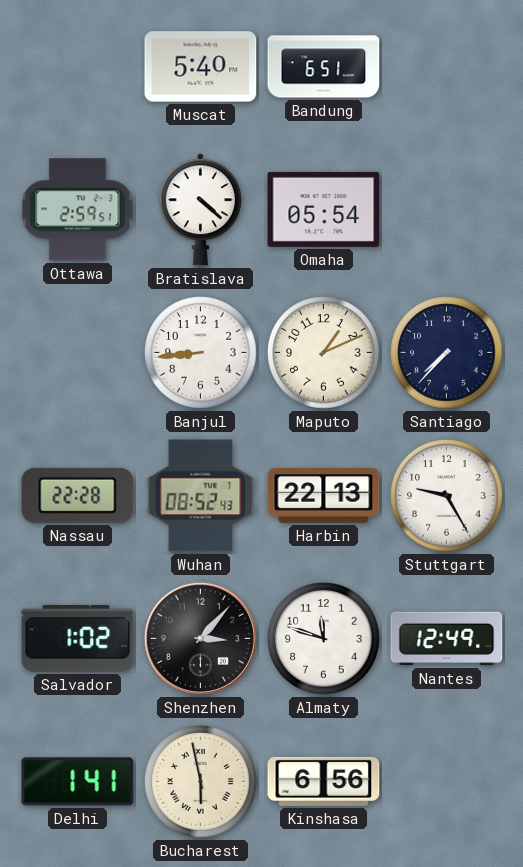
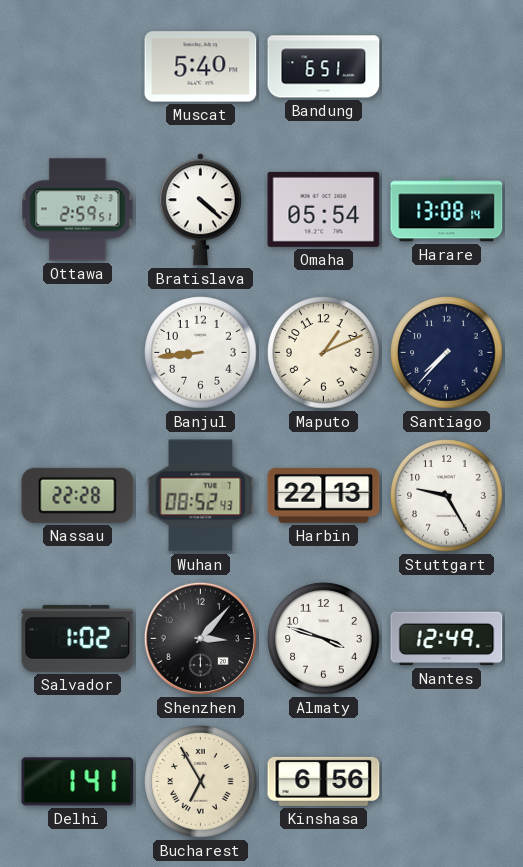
Harare: none -> 13:08
Almaty: 11:48 -> 3:48
Bucharest: 5:58 -> 6:55
